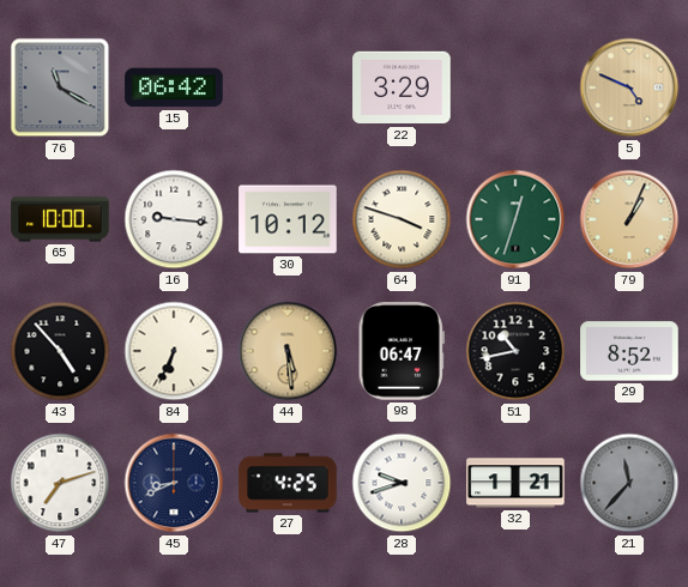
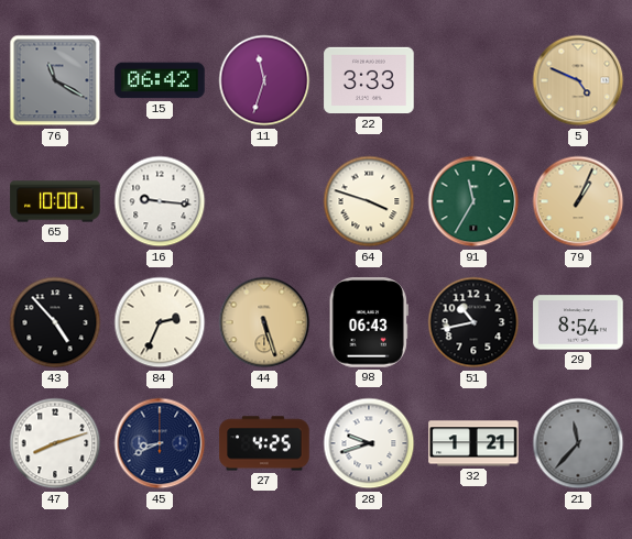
11: none -> 11:33
22: 3:29 -> 3:33
30: 10:12 -> none
91: 12:33 -> 11:35
84: 6:34 -> 2:34
44: 5:29 -> 5:27
98: 06:47 -> 06:43
29: 8:52 -> 8:54
47: 7:12 -> 8:12
